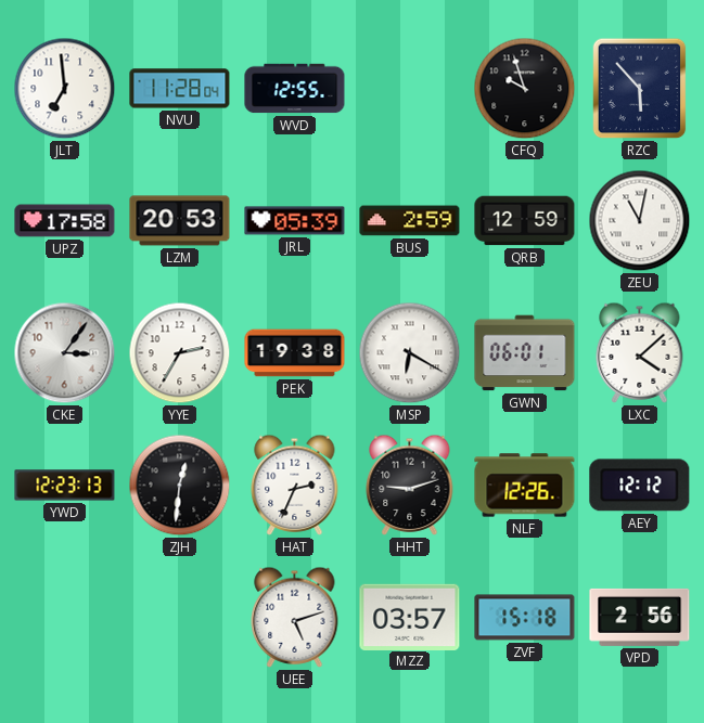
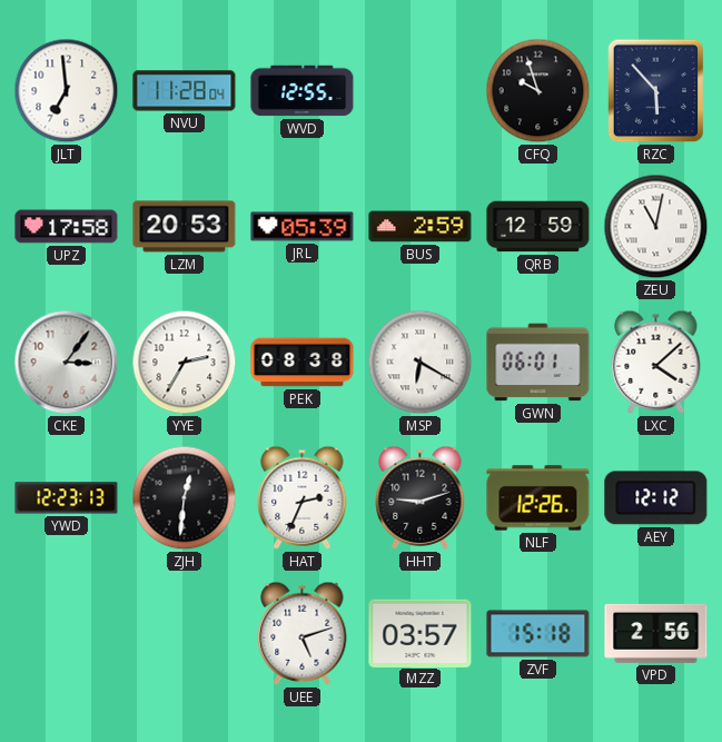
PEK: 19:38 -> 08:38
